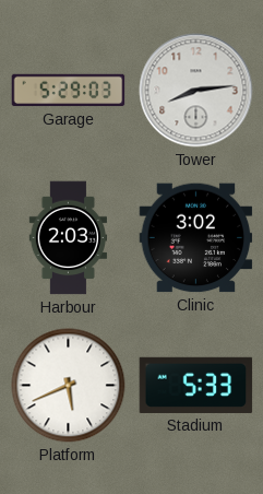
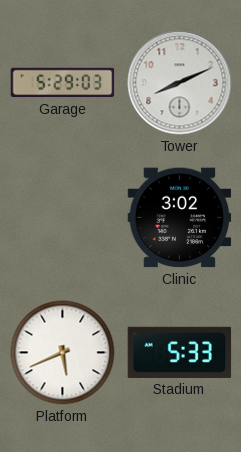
Tower: 8:14 -> 8:11
Harbour: 2:03 -> none
